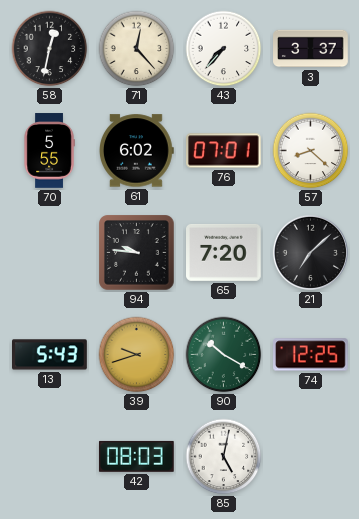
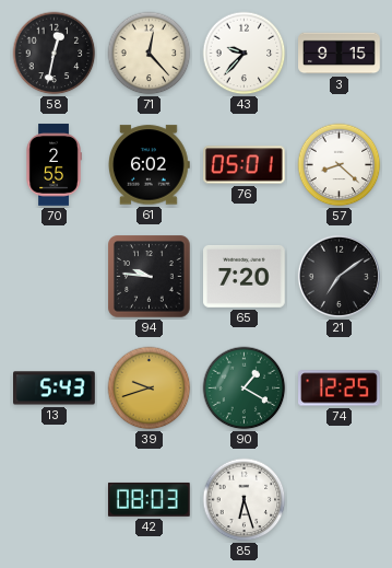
43: 7:37 -> 9:37
3: 3:37 -> 9:15
70: 5:55 -> 2:55
76: 07:01 -> 05:01
21: 7:08 -> 7:09
90: 10:20 -> 1:20
85: 5:02 -> 6:27
